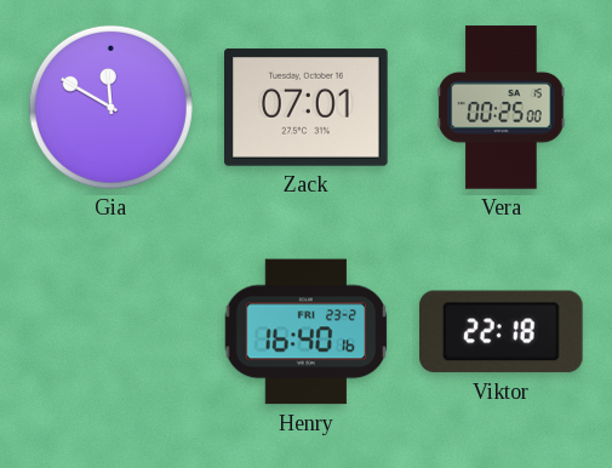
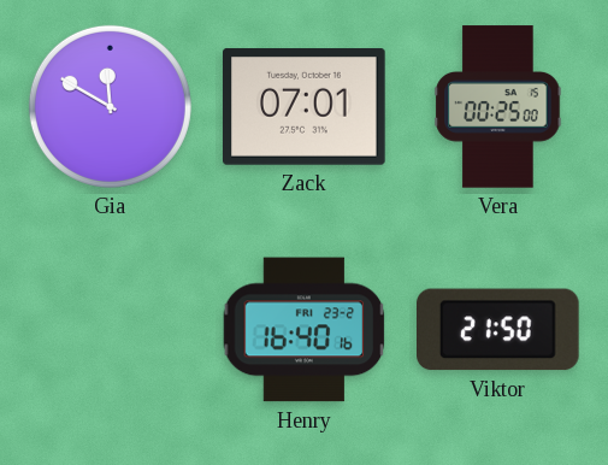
Viktor: 22:18 -> 21:50
